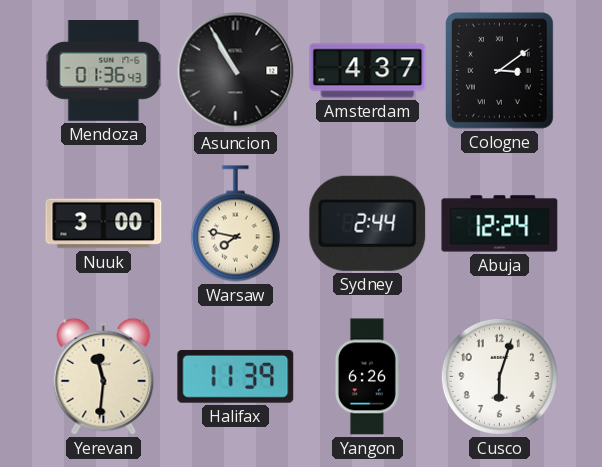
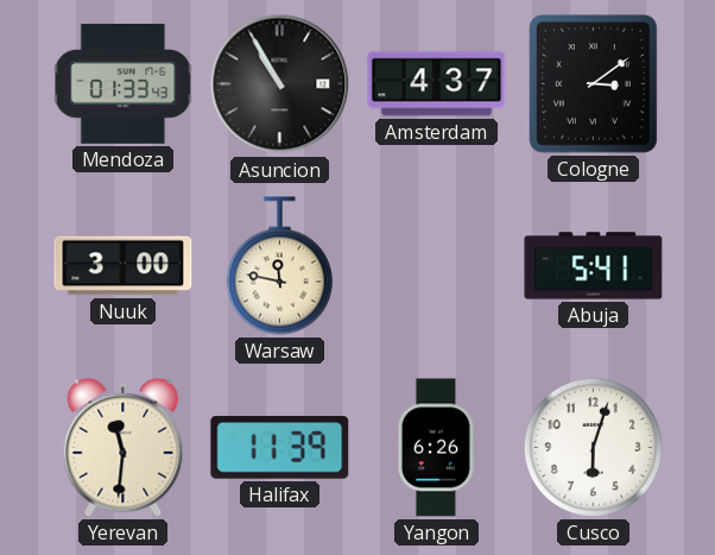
Mendoza: 01:36 -> 01:33
Warsaw: 7:47 -> 11:47
Sydney: 2:44 -> none
Abuja: 12:24 -> 5:41
